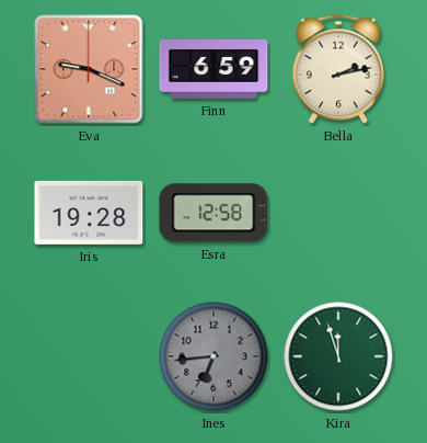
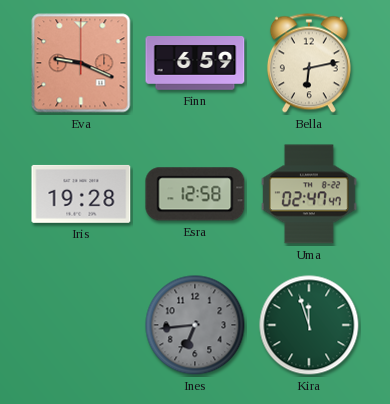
Bella: 2:13 -> 6:13
Uma: none -> 02:47
